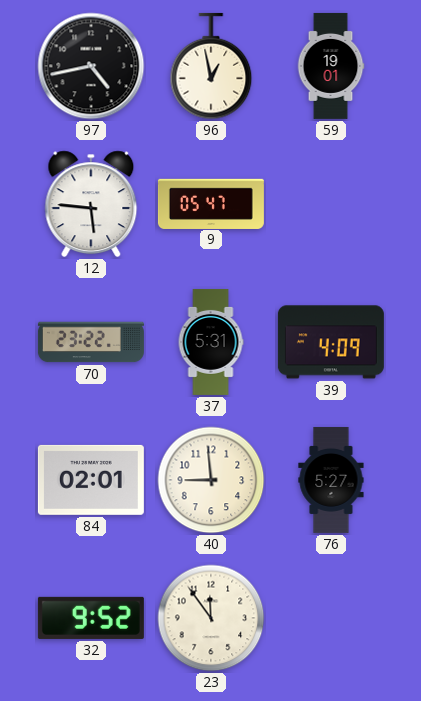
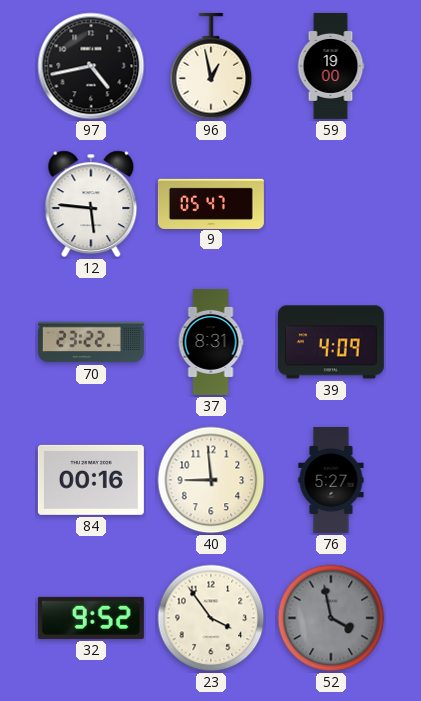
59: 19:01 -> 19:00
37: 5:31 -> 8:31
84: 02:01 -> 00:16
23: 11:54 -> 3:54
52: none -> 3:58
